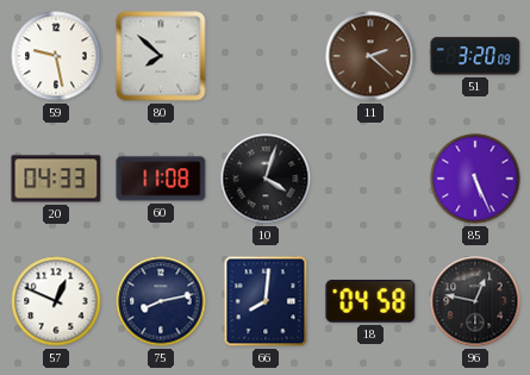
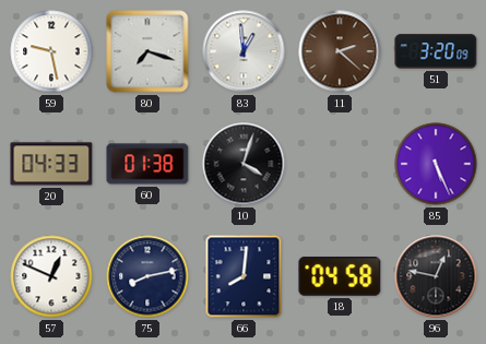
80: 7:52 -> 7:18
83: none -> 12:59
60: 11:08 -> 01:38
